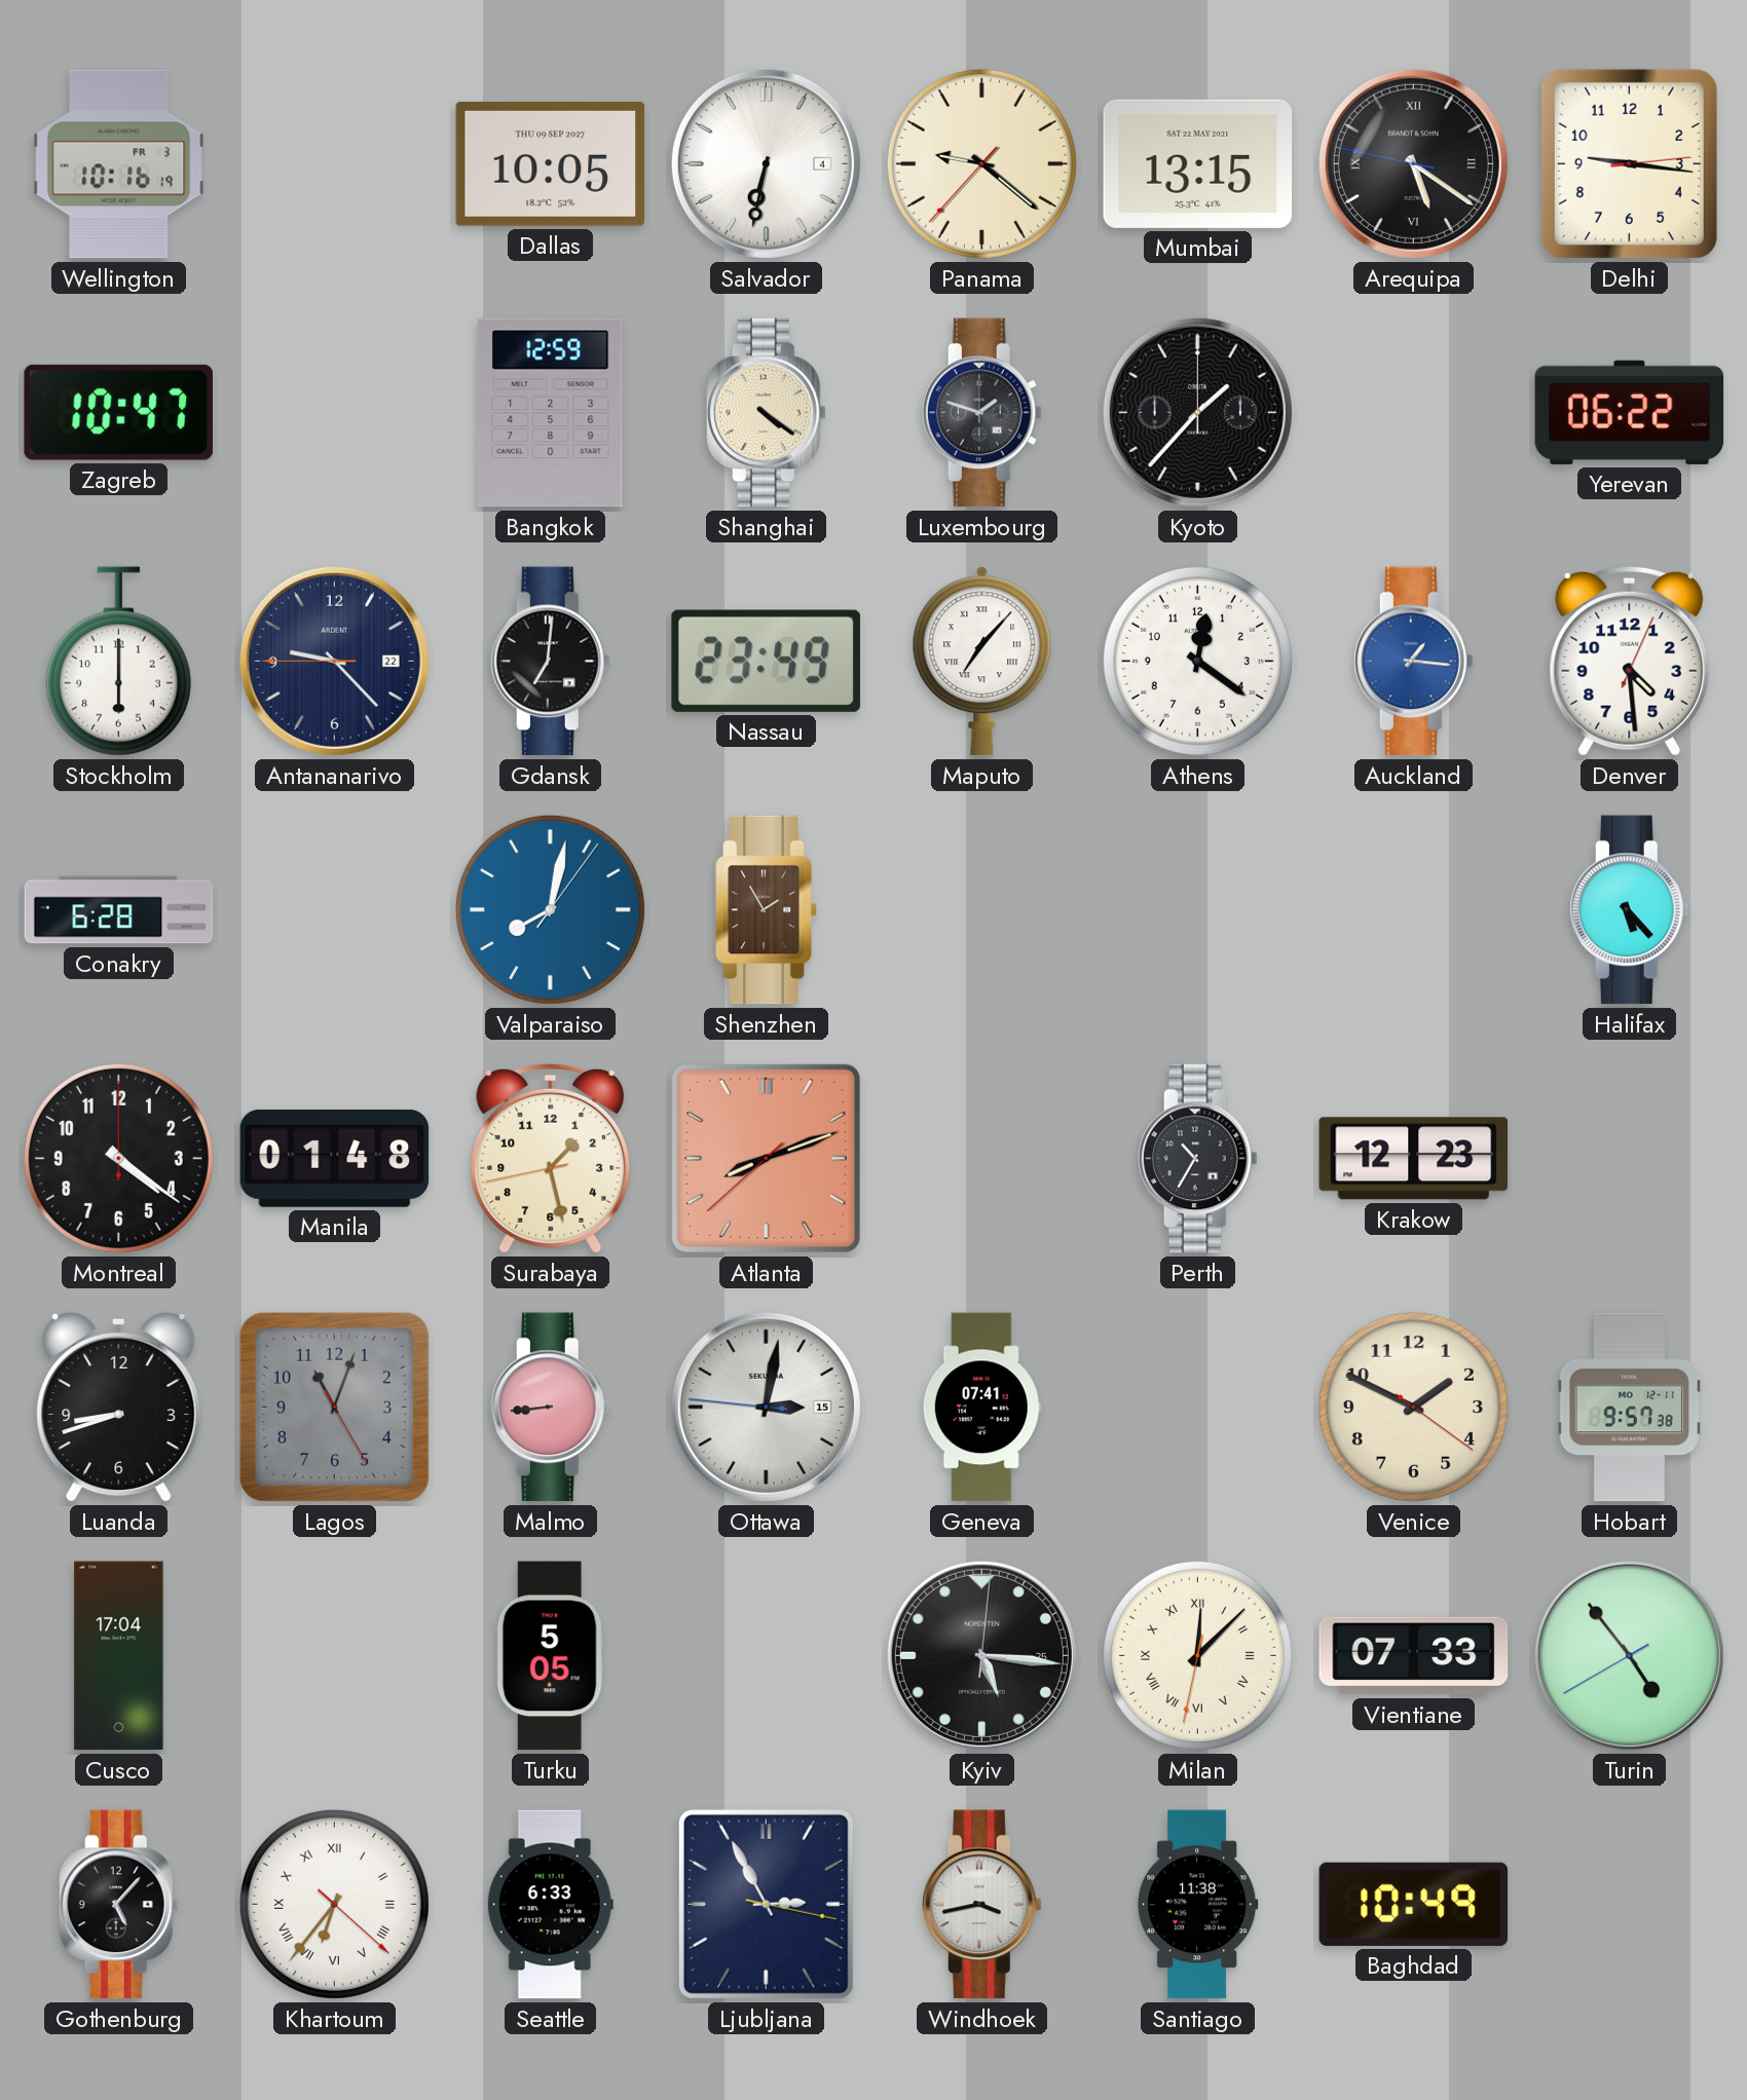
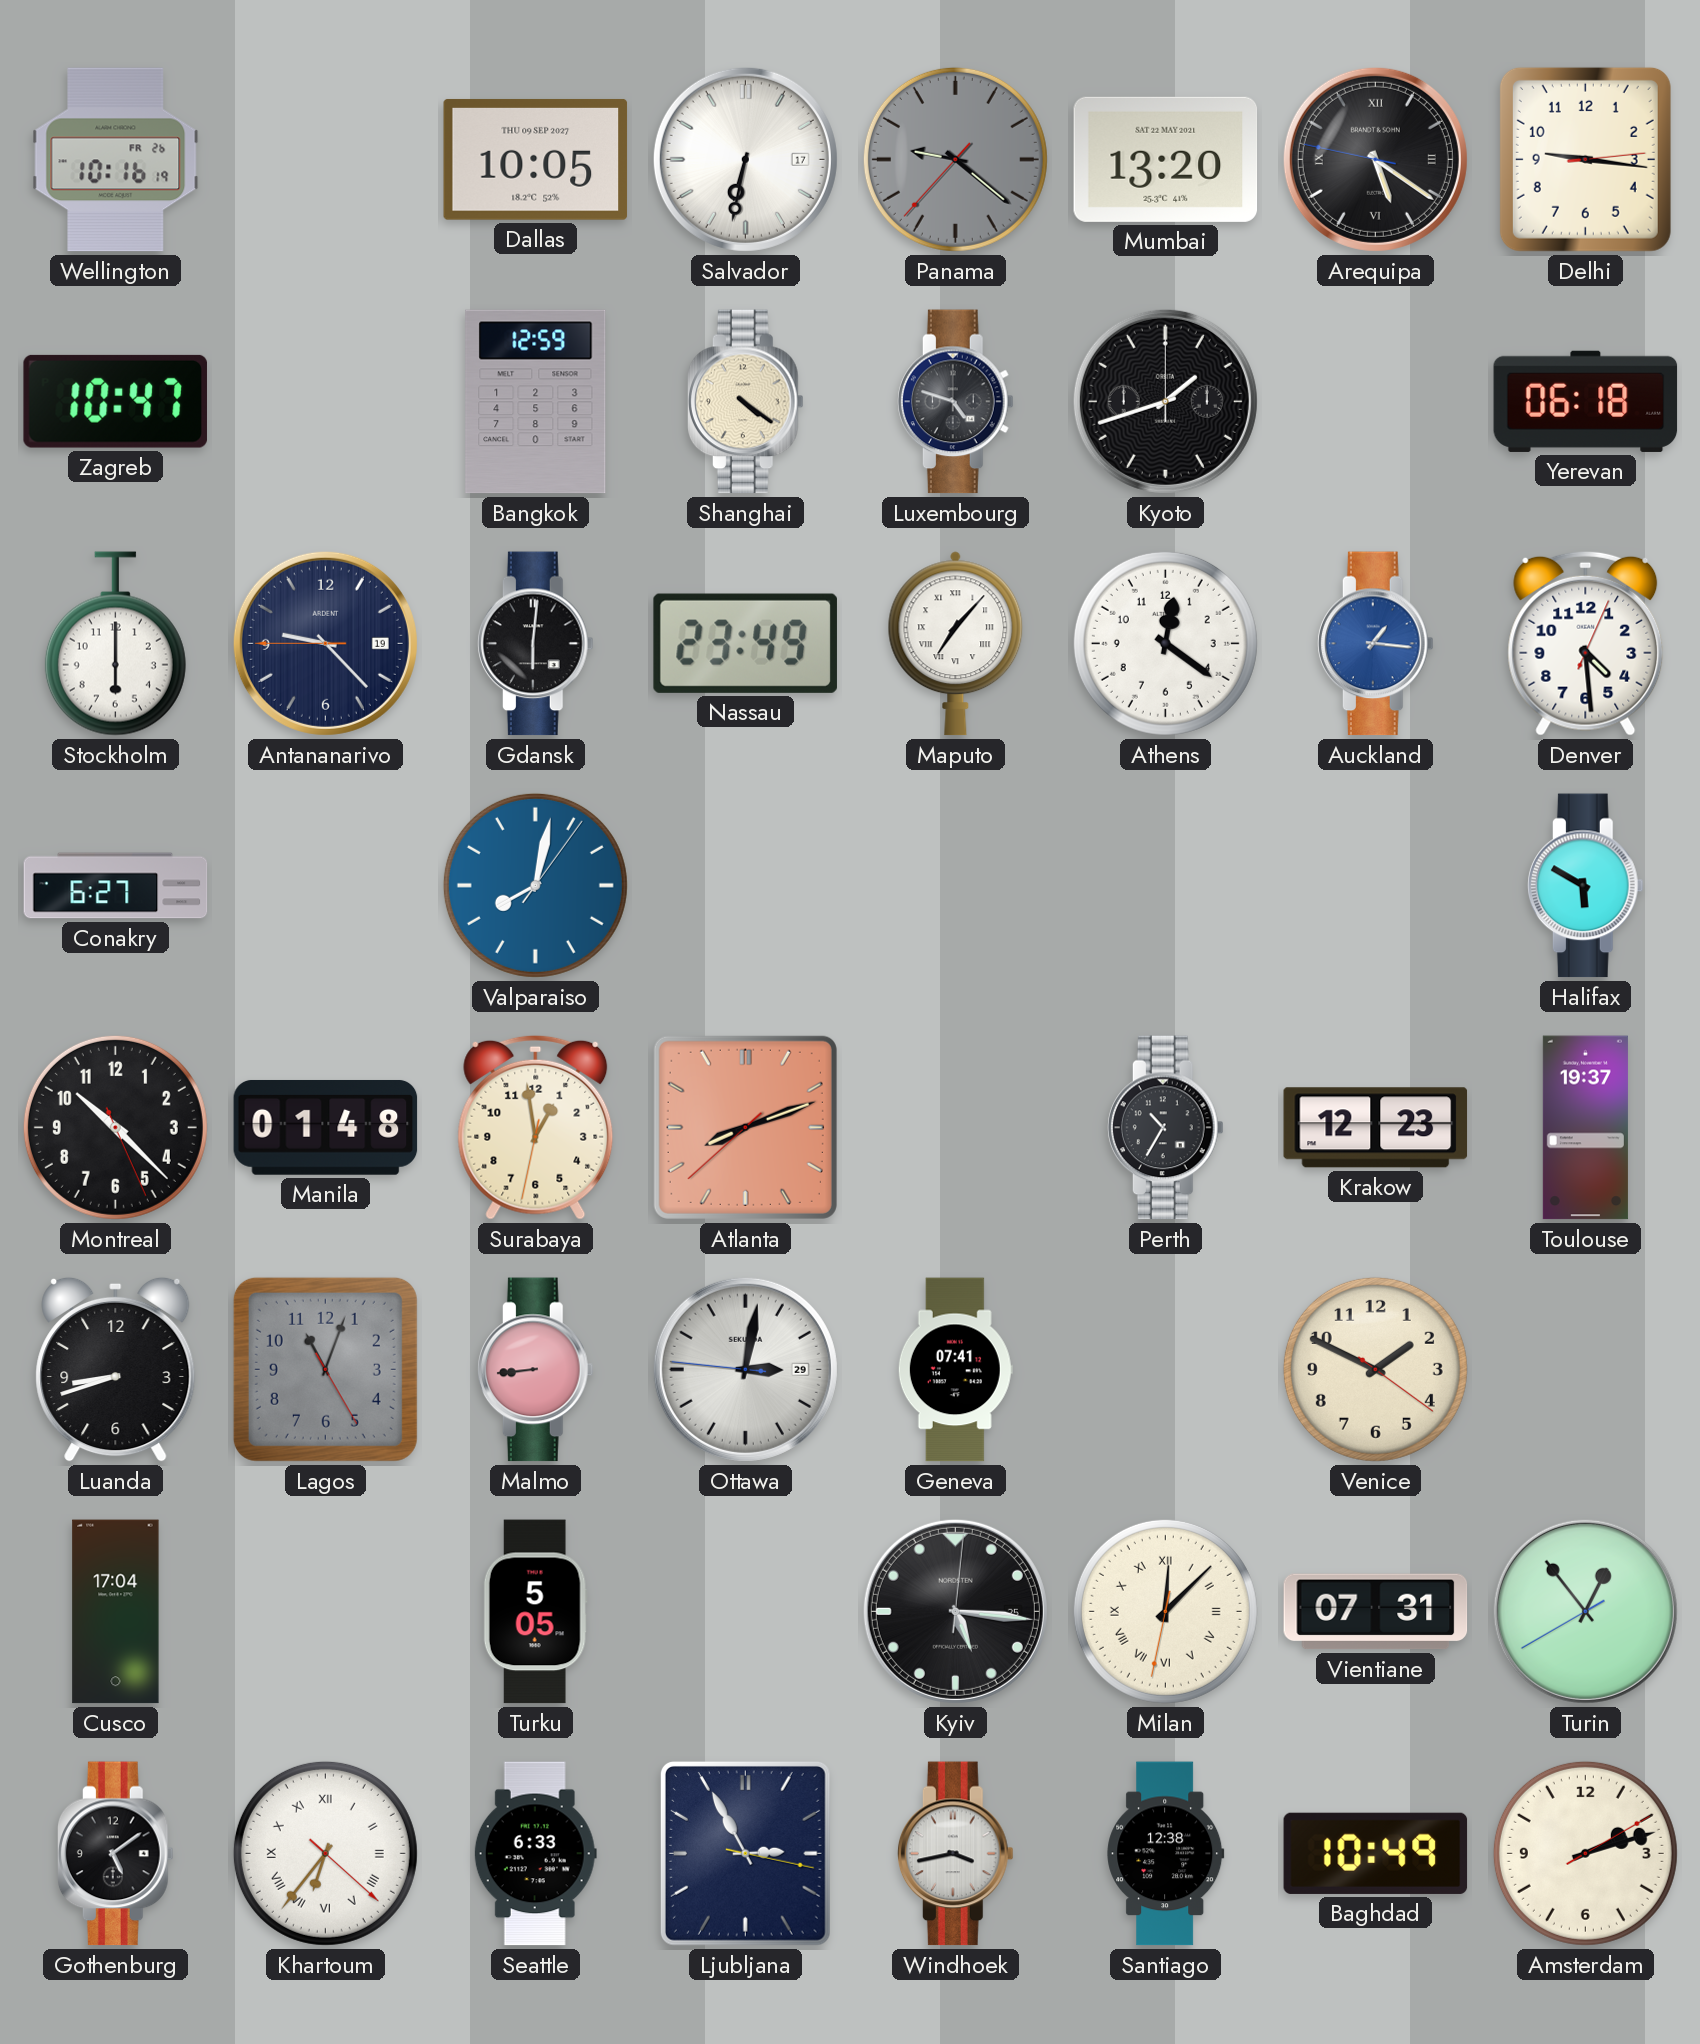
Wellington date: FR 3 -> FR 26
Salvador date: 4 -> 17
Panama dial: cream -> grey
Mumbai: 13:15 -> 13:20
Luxembourg: 1:48 -> 4:48
Kyoto: 1:37 -> 1:42
Yerevan: 06:22 -> 06:18
Antananarivo date: 22 -> 19
Gdansk: 7:01 -> 6:01
Conakry: 6:28 -> 6:27
Shenzhen: 1:55 -> none
Halifax: 5:23 -> 5:50
Montreal: 4:21 -> 10:22
Surabaya: 1:27 -> 12:58
Toulouse: none -> 19:37
Ottawa date: 15 -> 29
Hobart: 9:57 -> none
Vientiane: 07:33 -> 07:31
Turin: 4:53 -> 12:53
Gothenburg: 5:07 -> 5:09
Santiago: 11:38 -> 12:38
Amsterdam: none -> 2:12
